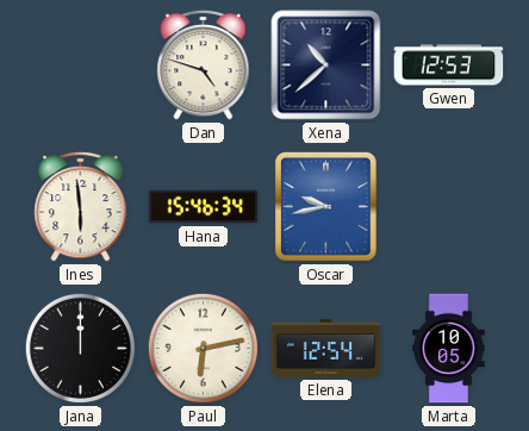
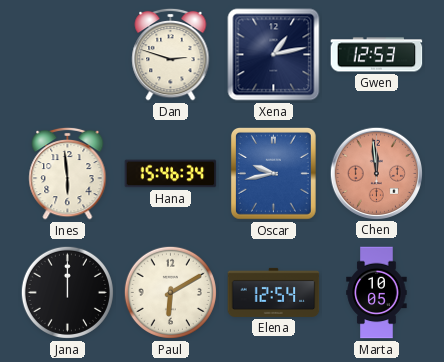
Dan: 4:48 -> 2:48
Xena: 10:38 -> 1:13
Chen: none -> 11:59
Paul: 6:13 -> 6:10
